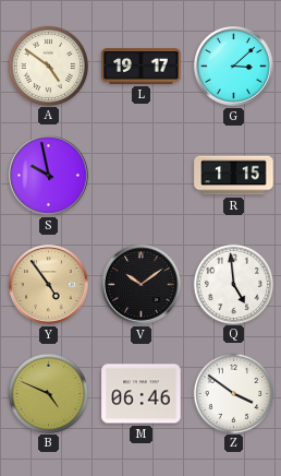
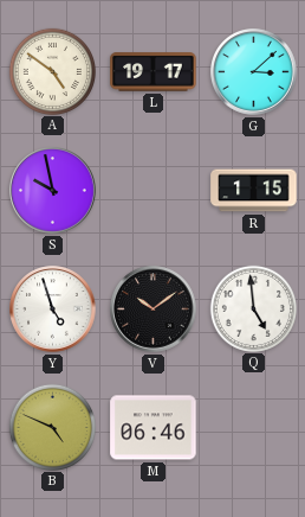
Y: 4:54 -> 4:57
Y dial: champagne -> white
Z: 3:51 -> none
